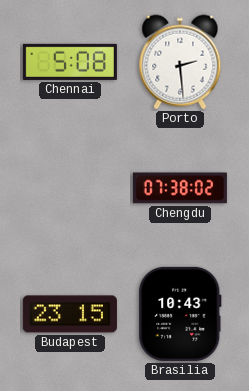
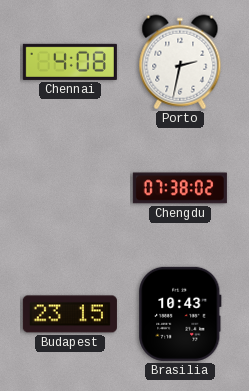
Chennai: 5:08 -> 4:08
Porto: 2:29 -> 2:32
